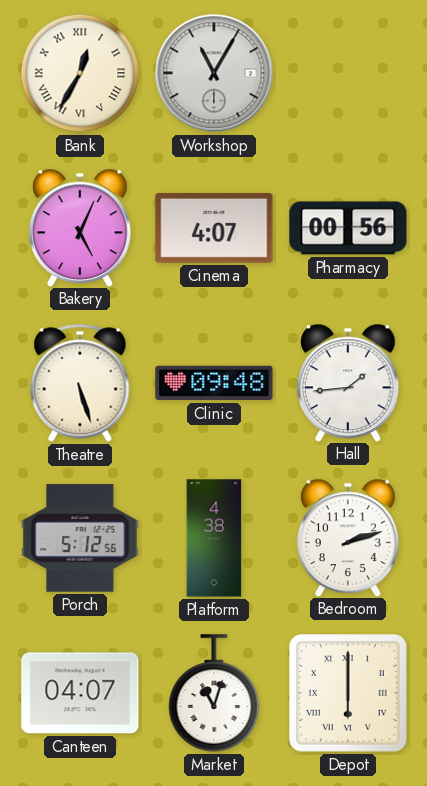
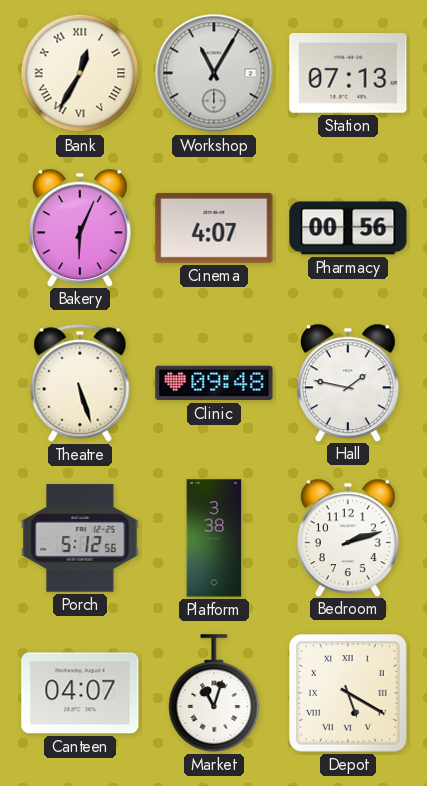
Station: none -> 07:13
Bakery: 5:04 -> 6:04
Hall: 1:44 -> 1:47
Platform: 4:38 -> 3:38
Depot: 6:00 -> 5:20
